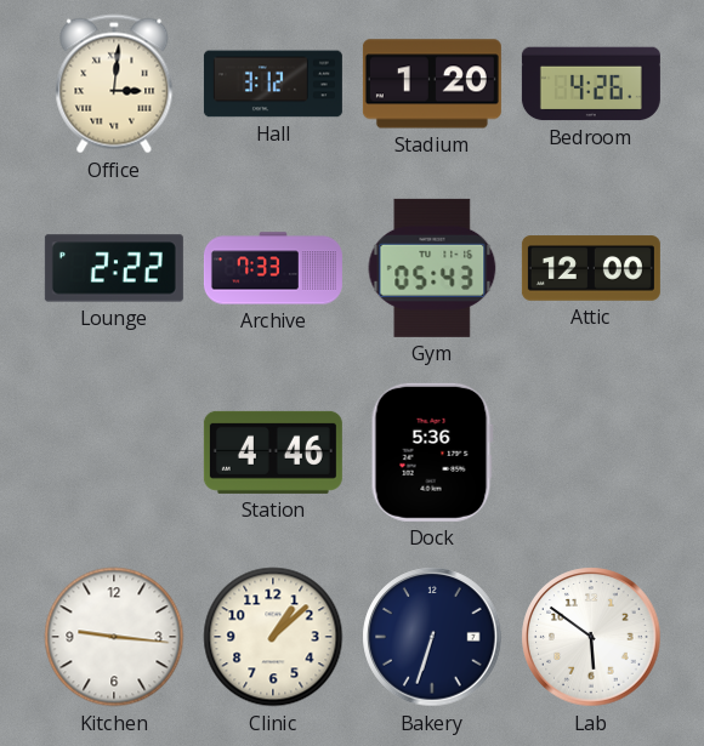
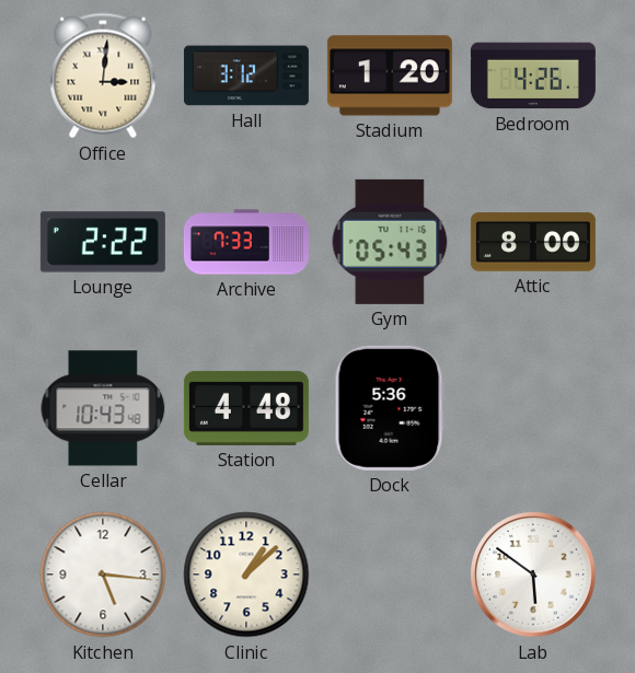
Attic: 12:00 -> 8:00
Cellar: none -> 10:43
Station: 4:46 -> 4:48
Kitchen: 9:16 -> 5:16
Bakery: 6:33 -> none
